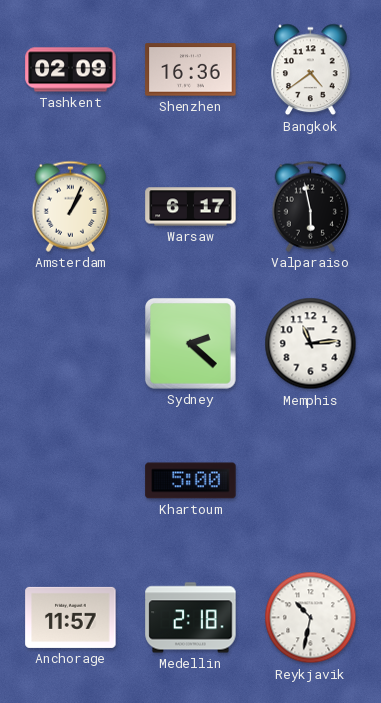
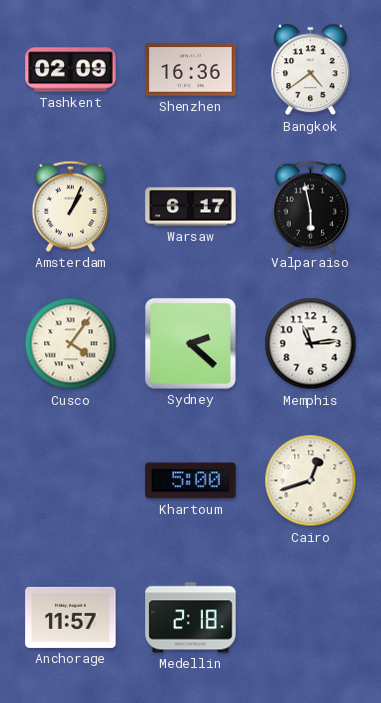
Cusco: none -> 4:06
Cairo: none -> 12:42
Reykjavik: 10:32 -> none
